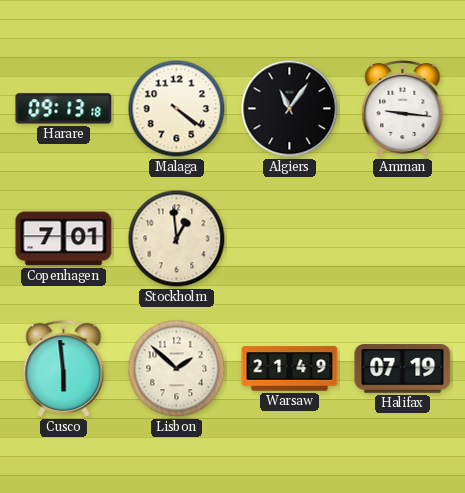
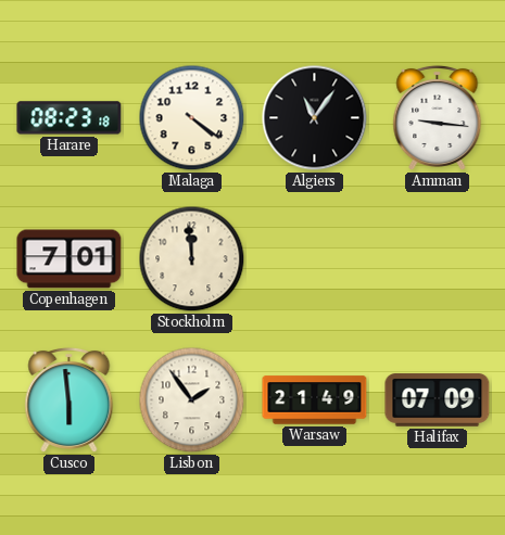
Harare: 09:13 -> 08:23
Stockholm: 12:59 -> 11:59
Lisbon: 1:52 -> 1:54
Halifax: 07:19 -> 07:09
